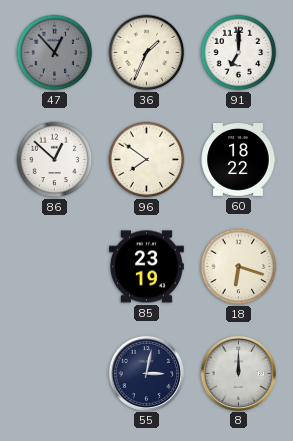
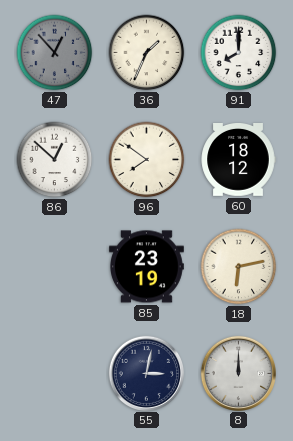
91: 7:00 -> 8:00
60: 18:22 -> 18:12
18: 6:18 -> 6:13
